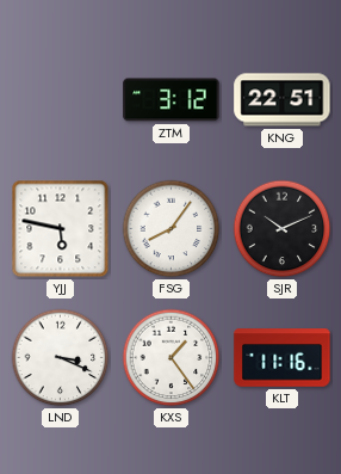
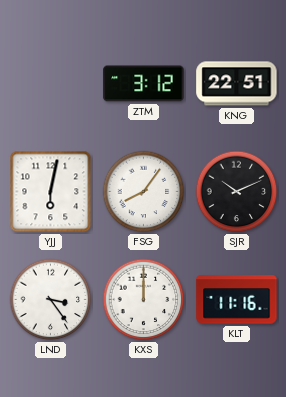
YJJ: 5:47 -> 6:02
LND: 3:19 -> 3:24
KXS: 1:24 -> 12:00
